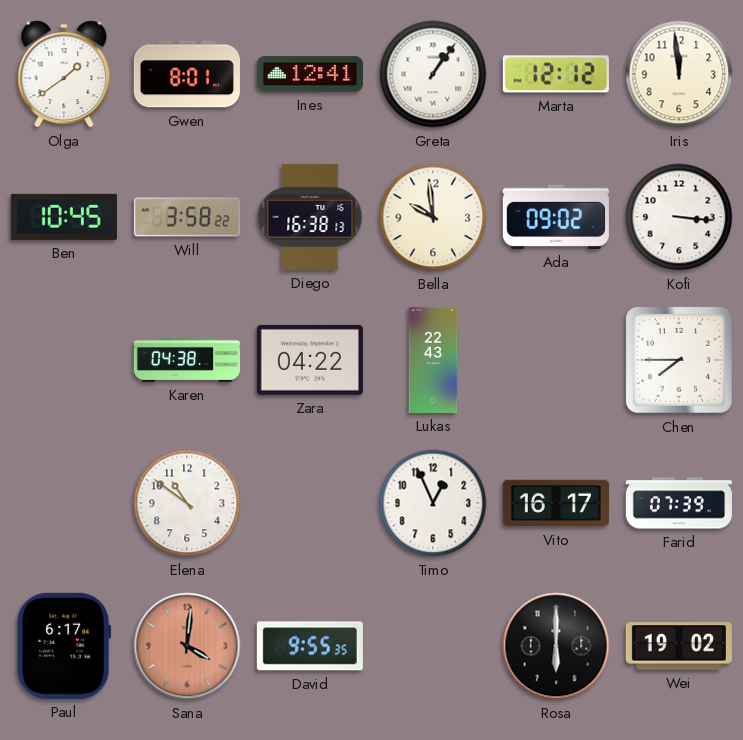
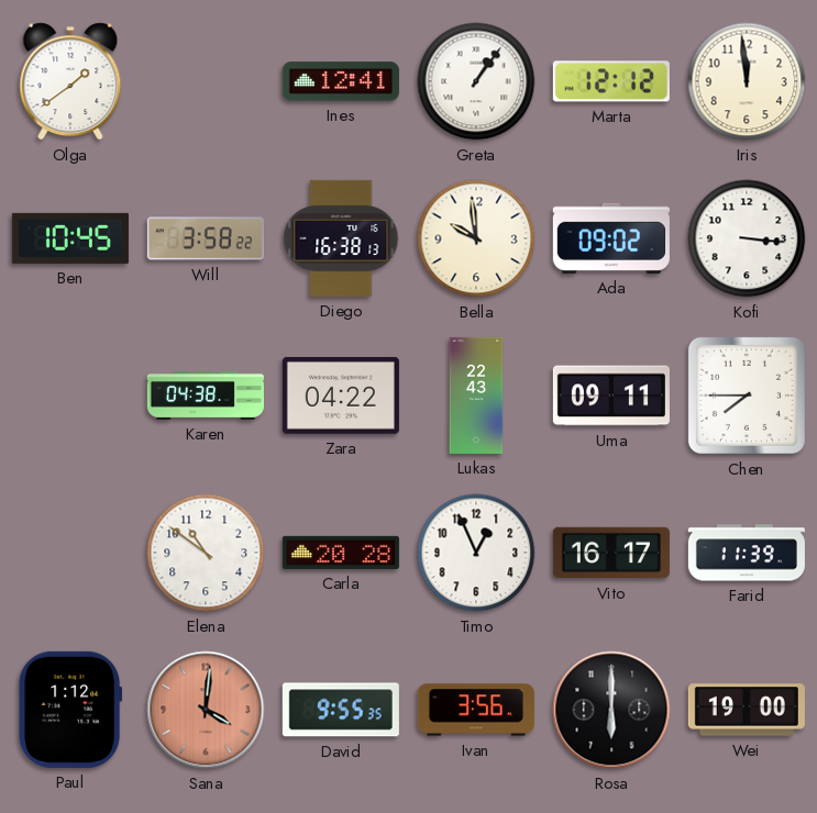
Gwen: 8:01 -> none
Uma: none -> 09:11
Carla: none -> 20:28
Farid: 07:39 -> 11:39
Paul: 6:17 -> 1:12
Ivan: none -> 3:56
Wei: 19:02 -> 19:00
